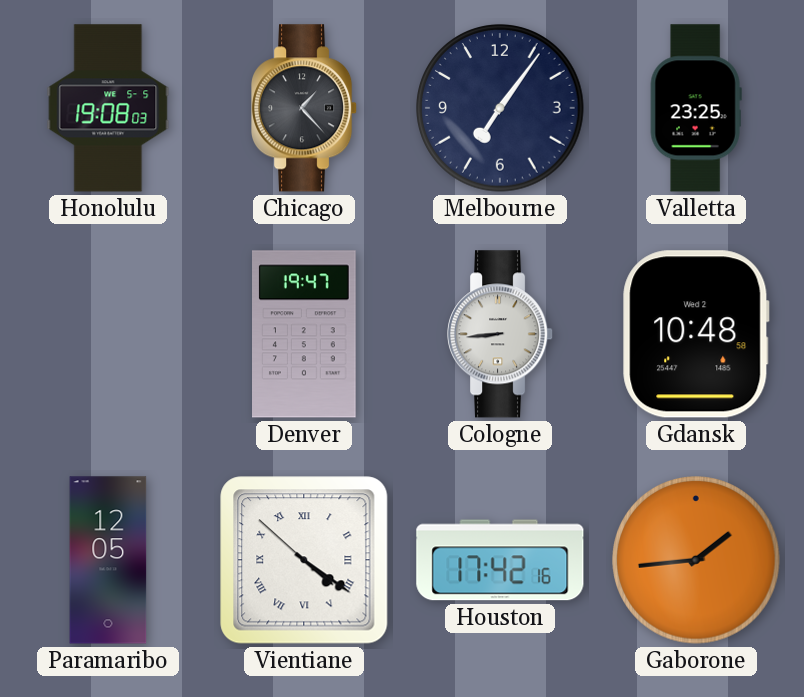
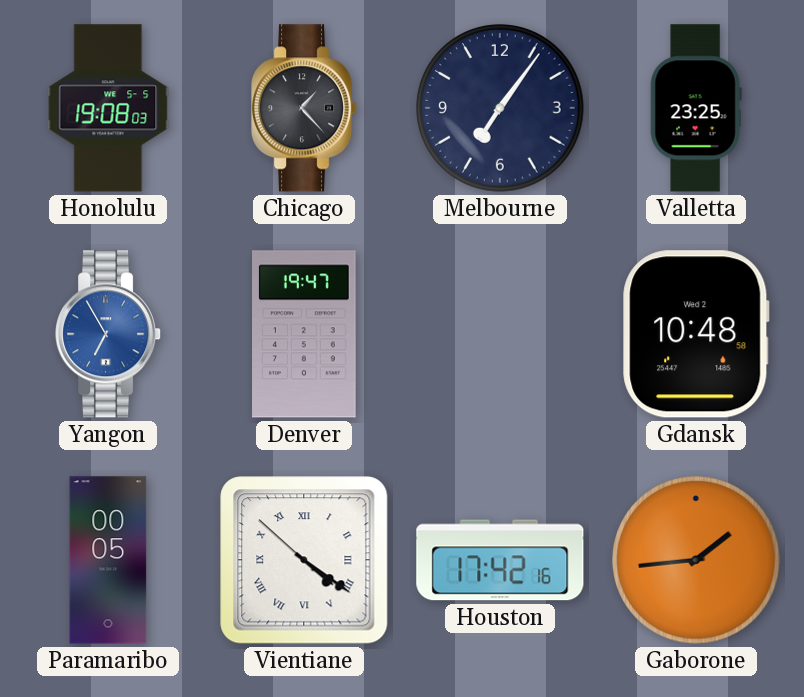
Yangon: none -> 6:55
Cologne: 8:44 -> none
Paramaribo: 12:05 -> 00:05
